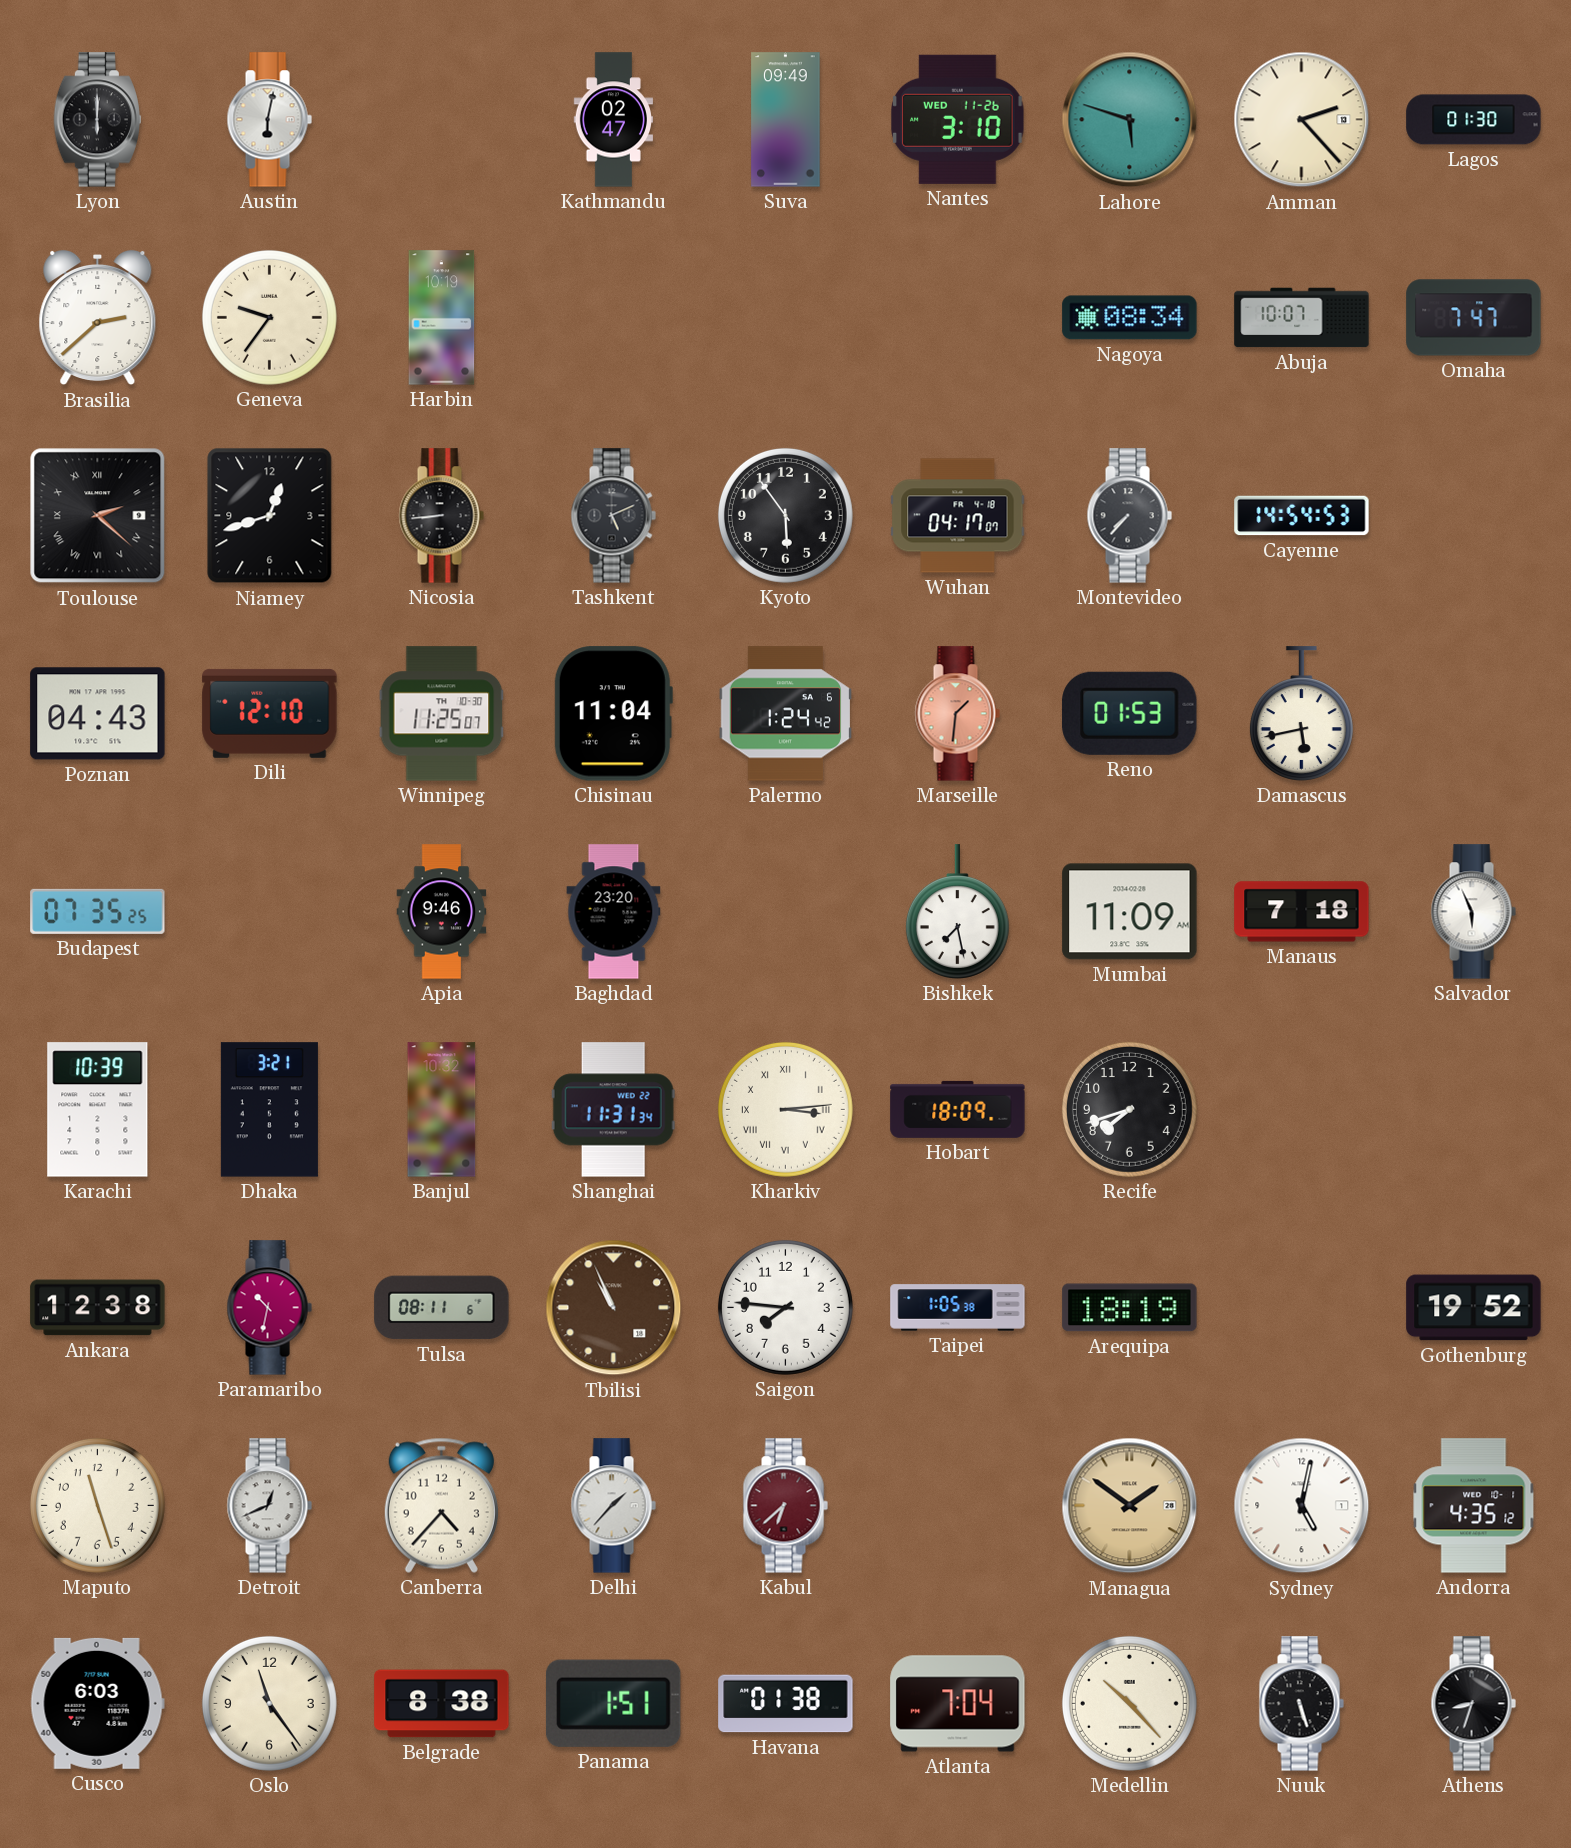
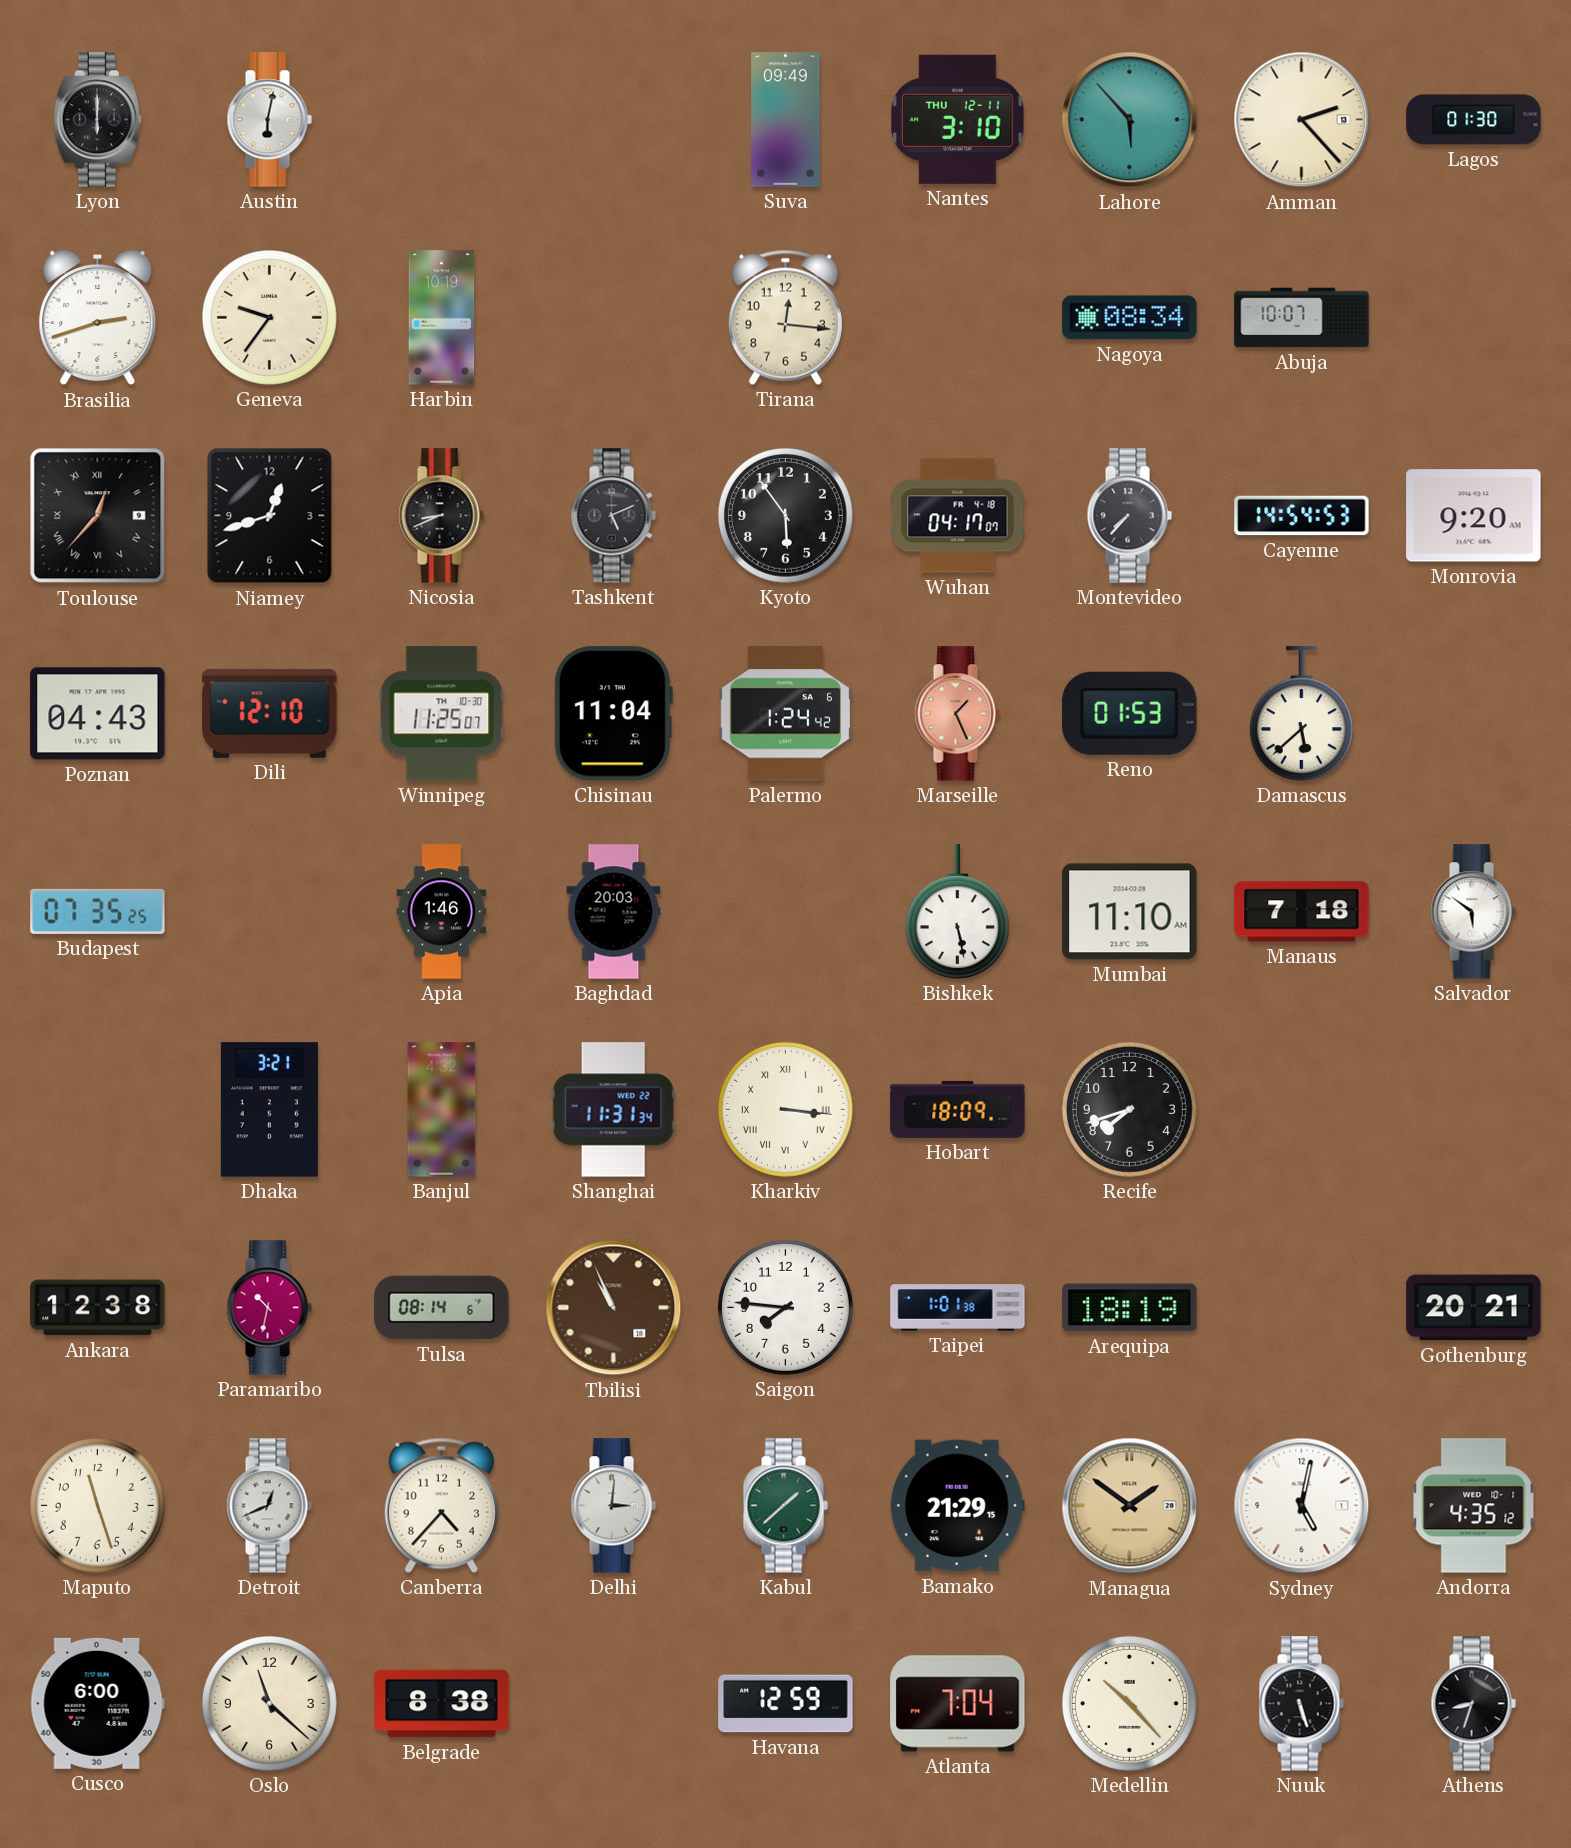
Kathmandu: 02:47 -> none
Nantes date: WED 11-26 -> THU 12-11
Lahore: 5:48 -> 5:53
Brasilia: 2:38 -> 2:42
Tirana: none -> 12:16
Omaha: 7:47 -> none
Toulouse: 2:22 -> 12:37
Nicosia: 8:44 -> 8:41
Monrovia: none -> 9:20
Marseille: 1:31 -> 1:26
Damascus: 5:43 -> 5:38
Apia: 9:46 -> 1:46
Baghdad: 23:20 -> 20:03
Bishkek: 7:28 -> 5:28
Mumbai: 11:09 -> 11:10
Salvador: 5:56 -> 5:51
Karachi: 10:39 -> none
Banjul: 10:32 -> 4:32
Kharkiv: 3:14 -> 3:16
Tulsa: 08:11 -> 08:14
Taipei: 1:05 -> 1:01
Gothenburg: 19:52 -> 20:21
Delhi: 1:37 -> 3:01
Kabul: 6:38 -> 1:38
Kabul dial: burgundy -> green
Bamako: none -> 21:29
Cusco: 6:03 -> 6:00
Oslo: 11:24 -> 11:22
Panama: 1:51 -> none
Havana: 01:38 -> 12:59
